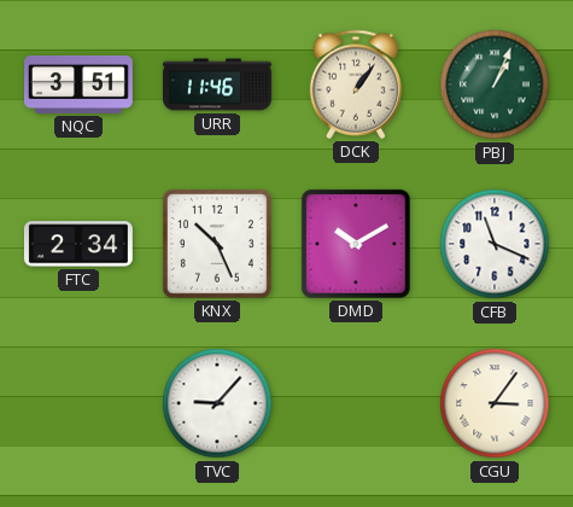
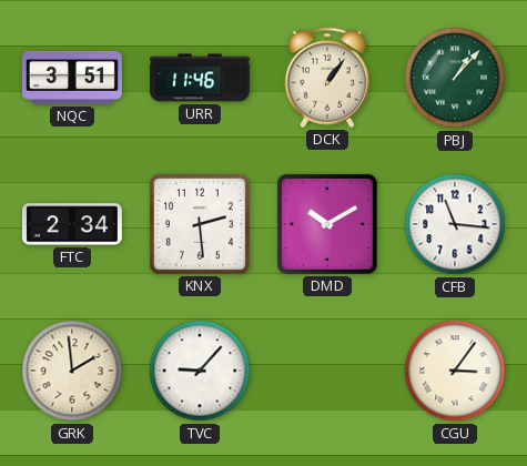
PBJ: 1:04 -> 1:07
KNX: 10:26 -> 2:29
CFB: 11:19 -> 11:16
GRK: none -> 1:59
